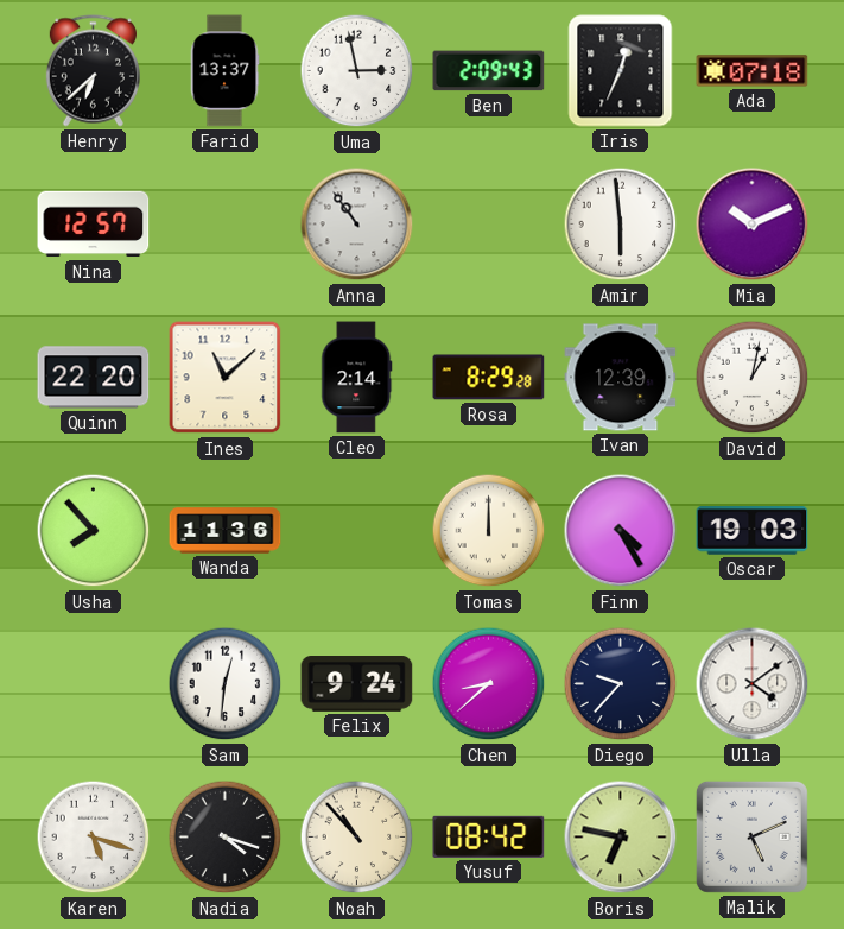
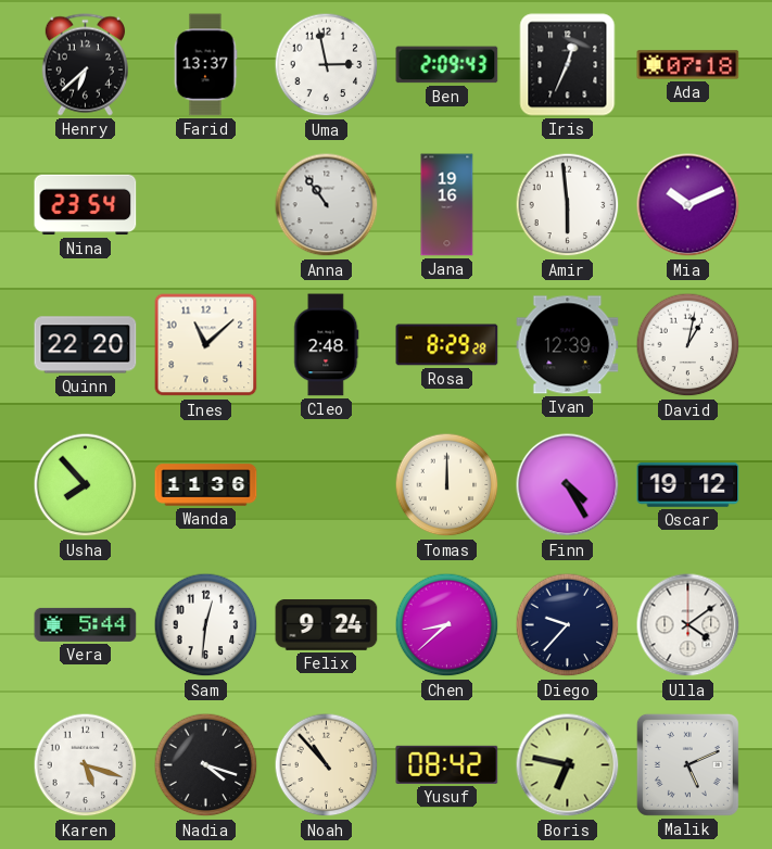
Nina: 12:57 -> 23:54
Jana: none -> 19:16
Cleo: 2:14 -> 2:48
Oscar: 19:03 -> 19:12
Vera: none -> 5:44
